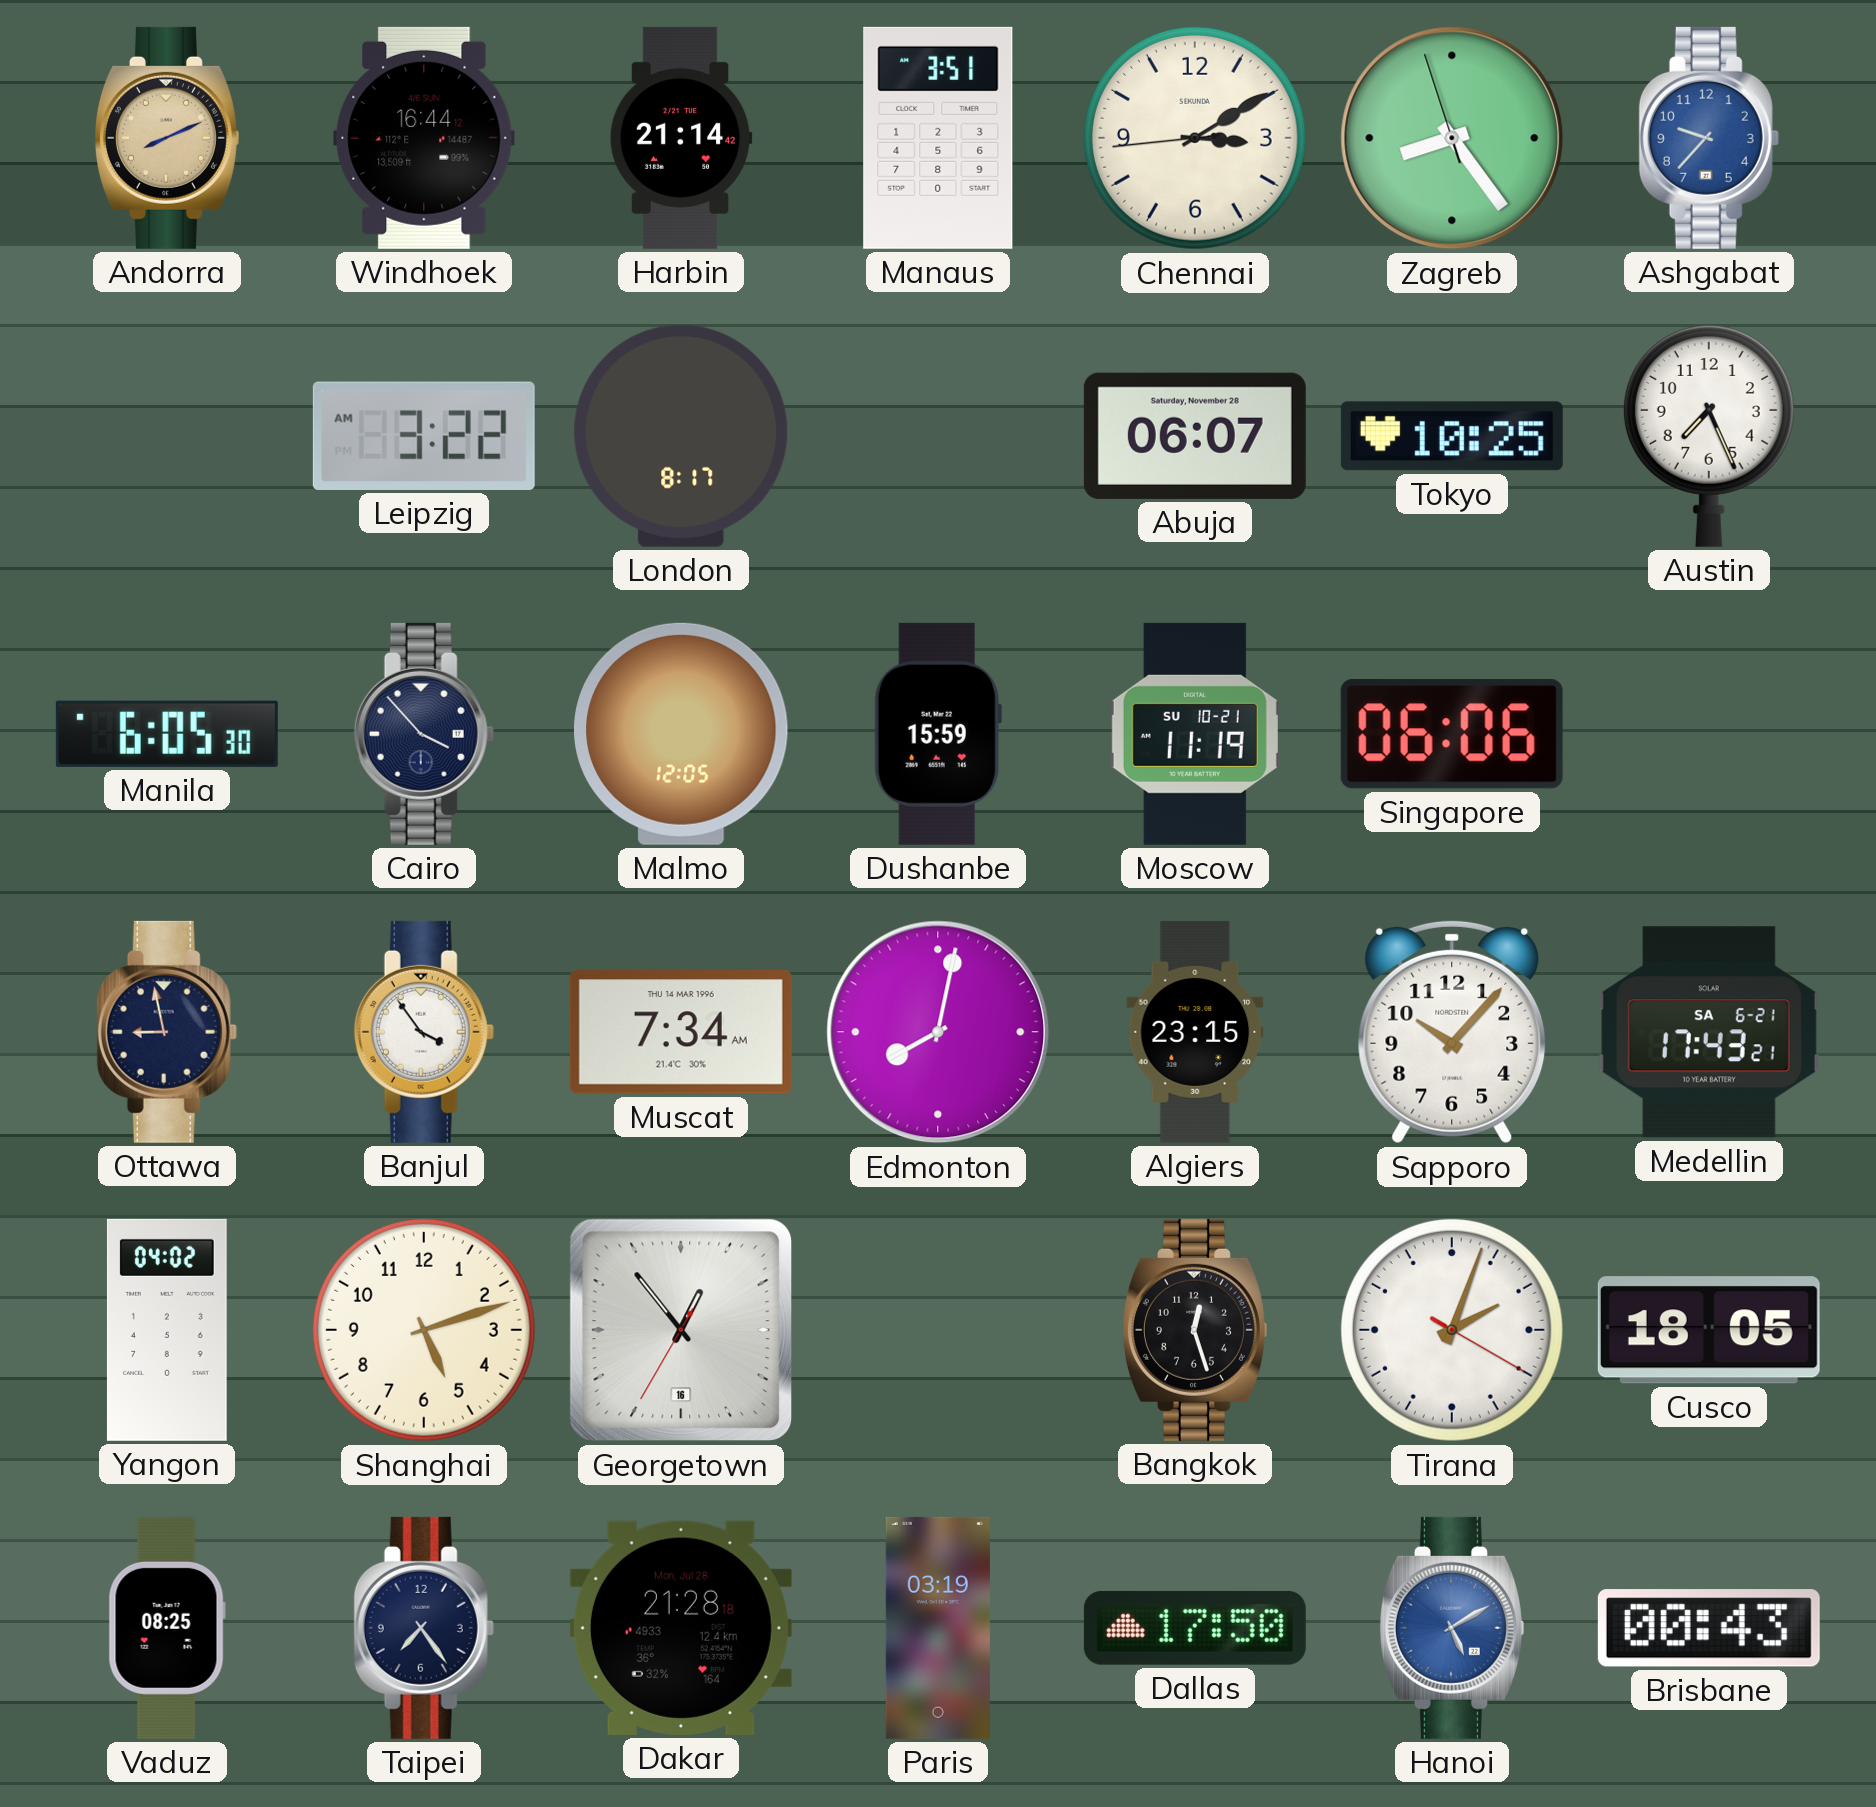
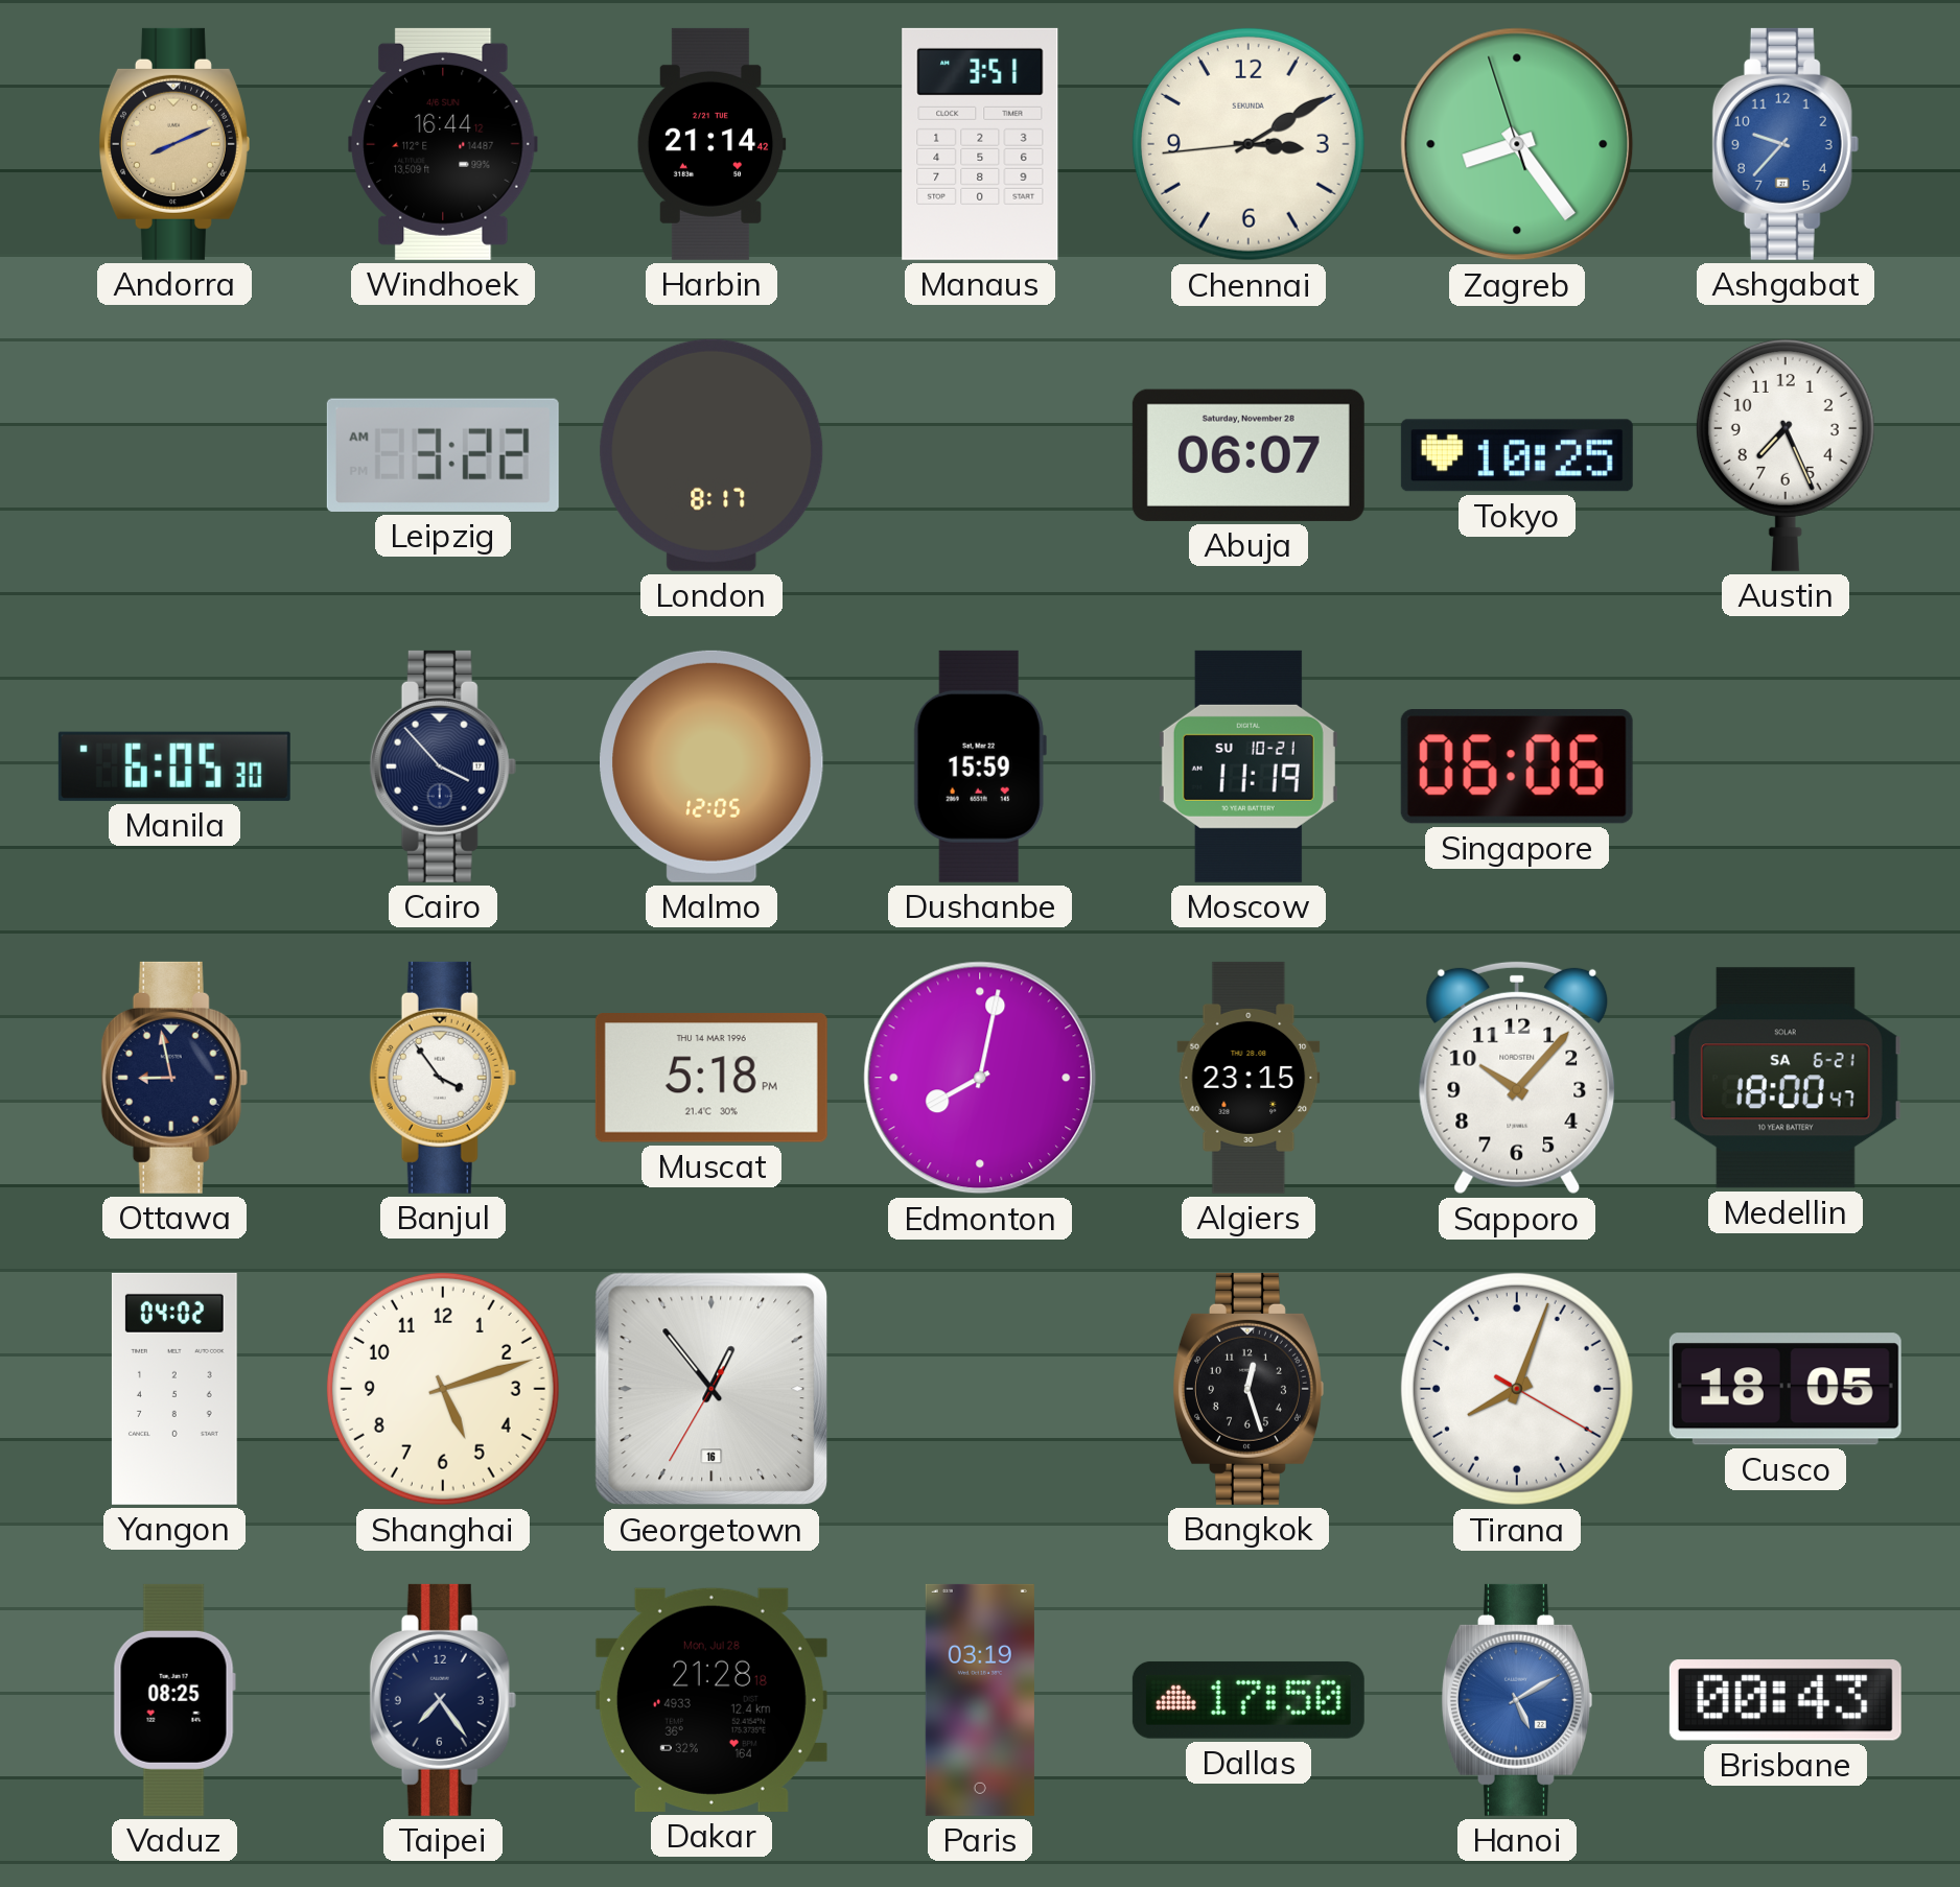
Muscat: 7:34 -> 5:18
Medellin: 17:43 -> 18:00
Tirana: 2:03 -> 8:03
